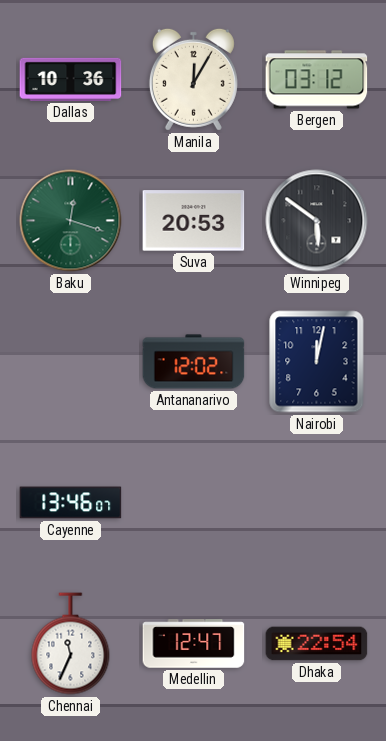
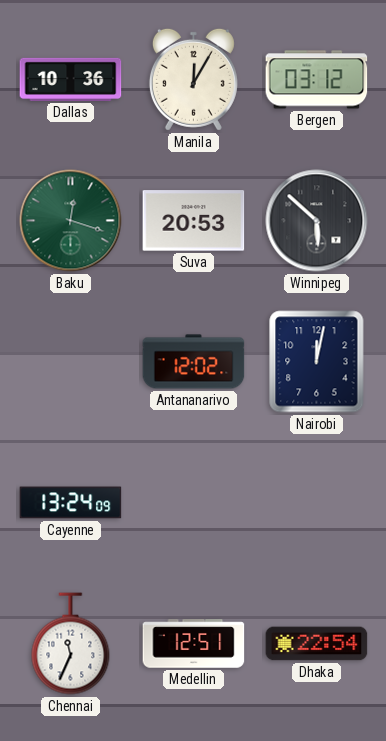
Winnipeg: 5:51 -> 5:52
Cayenne: 13:46 -> 13:24
Medellin: 12:47 -> 12:51
